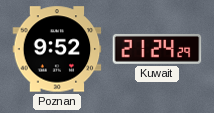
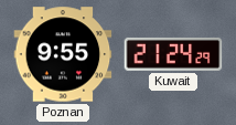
Poznan: 9:52 -> 9:55
